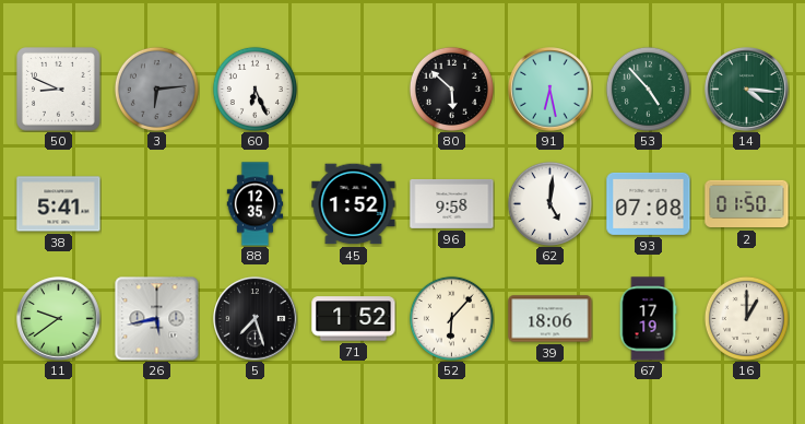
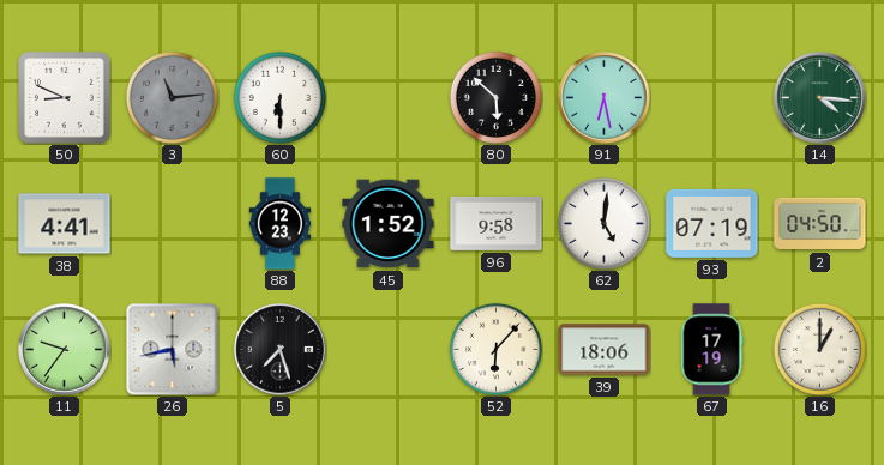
3: 6:14 -> 11:14
60: 6:26 -> 6:30
53: 4:53 -> none
38: 5:41 -> 4:41
88: 12:35 -> 12:23
93: 07:08 -> 07:19
2: 01:50 -> 04:50
11: 9:39 -> 9:36
71: 1:52 -> none
